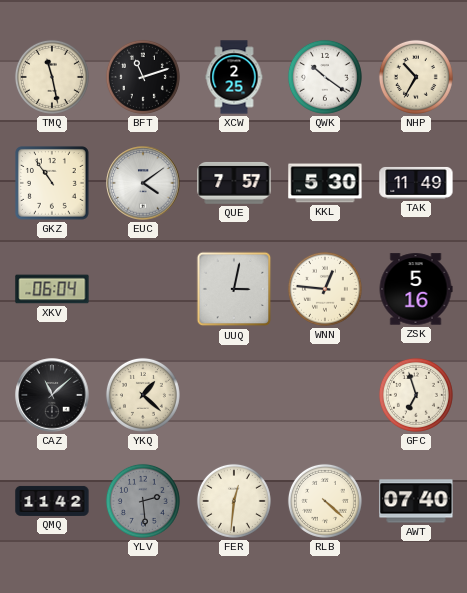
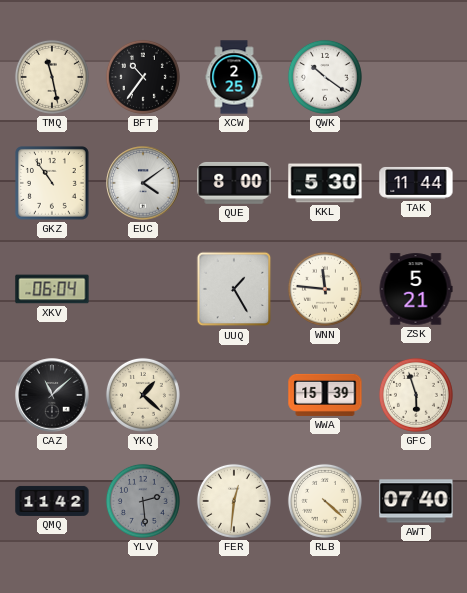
BFT: 11:12 -> 10:36
NHP: 10:35 -> none
QUE: 7:57 -> 8:00
TAK: 11:49 -> 11:44
UUQ: 3:02 -> 1:25
WNN: 12:46 -> 11:46
ZSK: 5:16 -> 5:21
WWA: none -> 15:39
GFC: 6:57 -> 5:57
